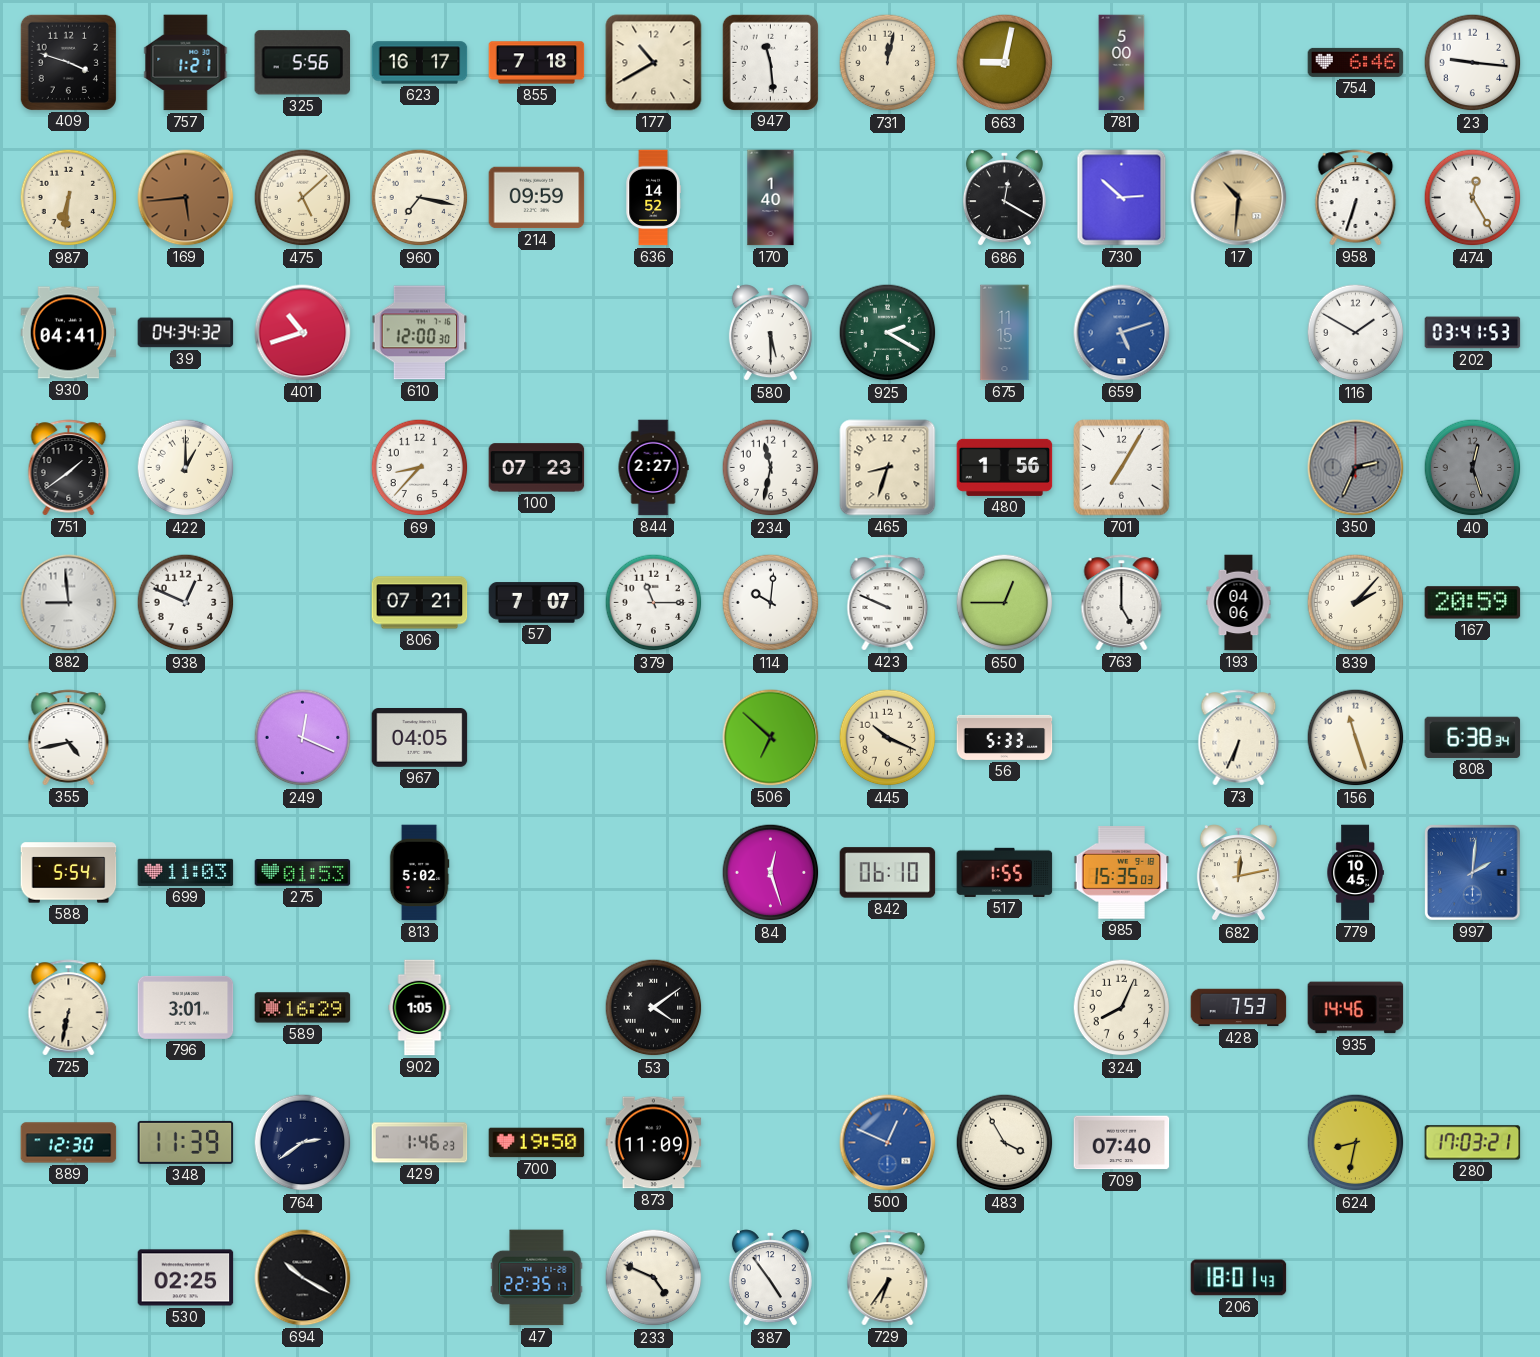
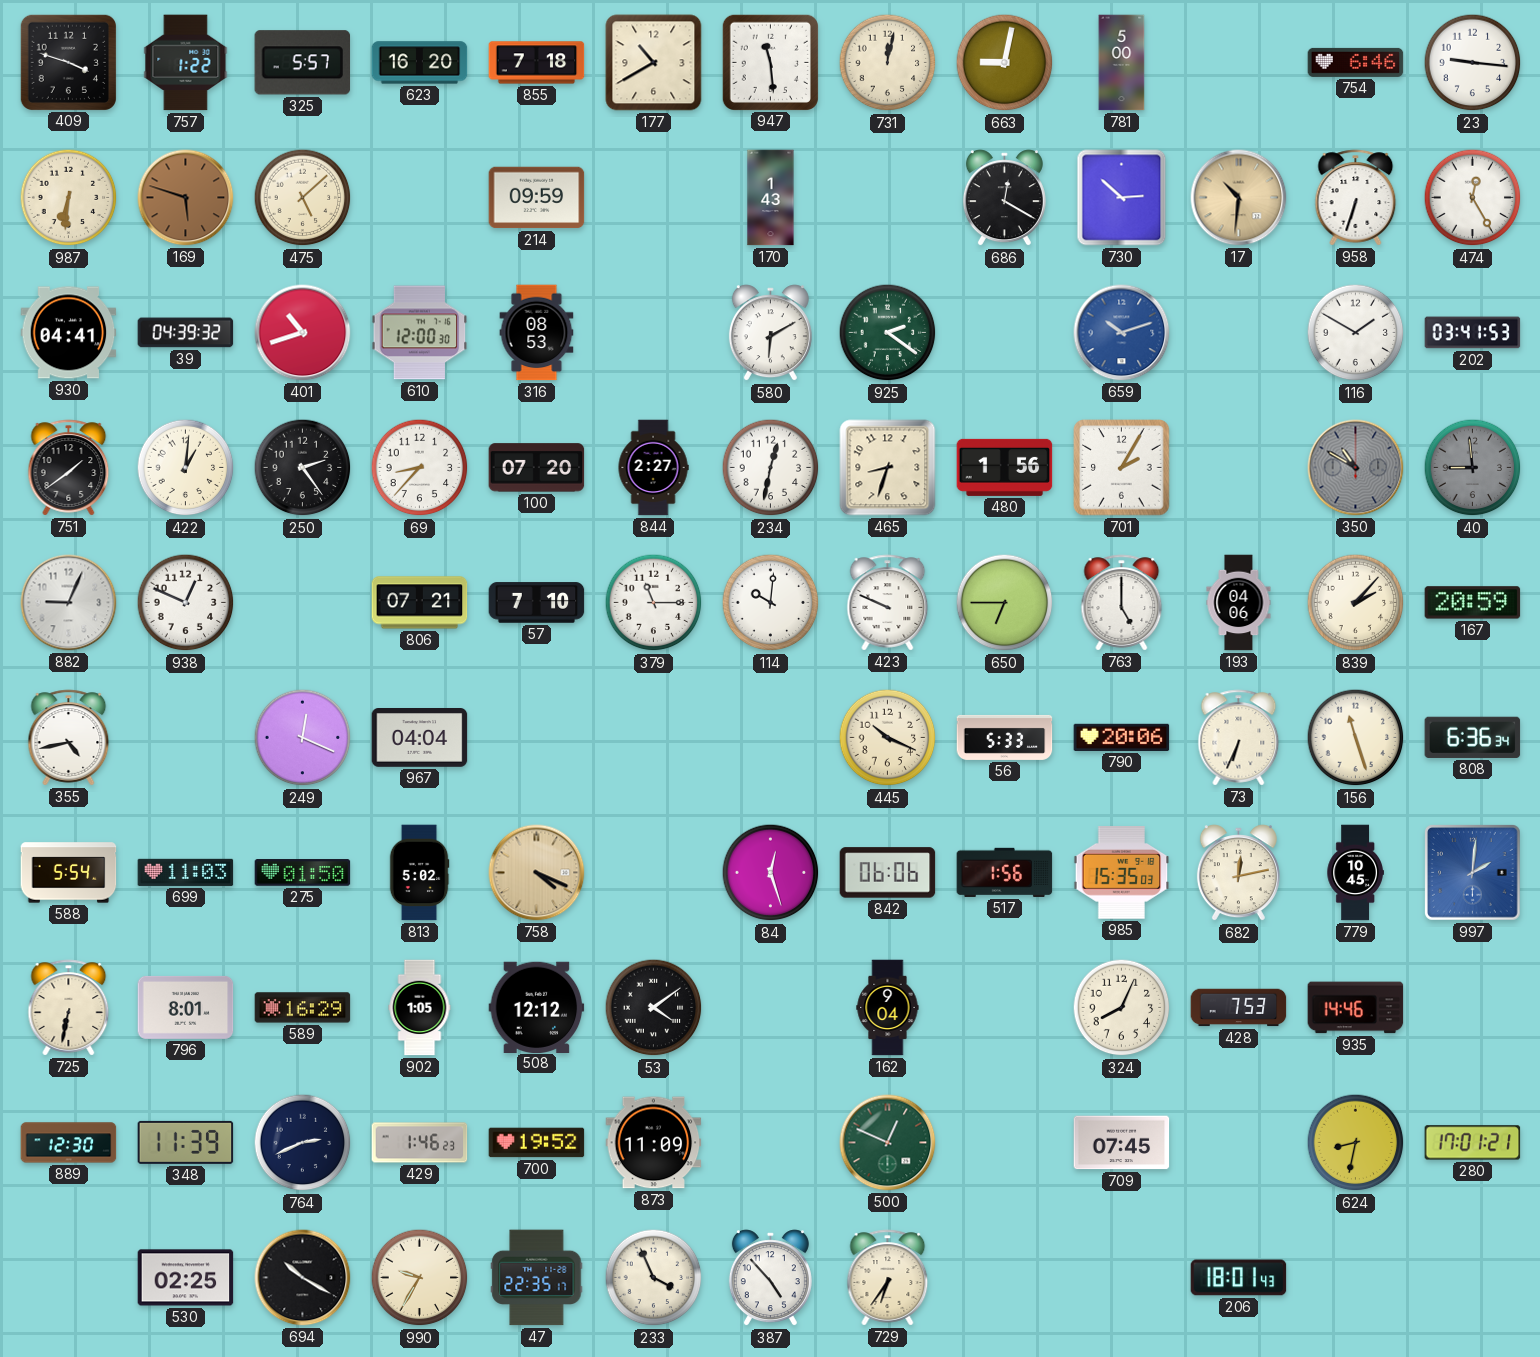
757: 1:21 -> 1:22
325: 5:56 -> 5:57
623: 16:17 -> 16:20
169: 5:44 -> 5:48
960: 7:17 -> none
636: 14:52 -> none
170: 1:40 -> 1:43
39: 04:34 -> 04:39
316: none -> 08:53
580: 5:30 -> 6:10
925: 2:20 -> 2:21
675: 11:15 -> none
659: 5:12 -> 10:12
422: 1:00 -> 1:01
250: none -> 2:24
100: 07:23 -> 07:20
234: 11:32 -> 12:32
701: 7:05 -> 2:05
350: 2:34 -> 10:50
40: 12:27 -> 8:59
882: 8:59 -> 9:04
57: 7:07 -> 7:10
650: 12:45 -> 6:45
967: 04:05 -> 04:04
506: 6:52 -> none
790: none -> 20:06
808: 6:38 -> 6:36
275: 01:53 -> 01:50
758: none -> 4:19
842: 06:10 -> 06:06
517: 1:55 -> 1:56
796: 3:01 -> 8:01
508: none -> 12:12
162: none -> 9:04
764: 2:39 -> 2:41
700: 19:50 -> 19:52
500 dial: blue -> green
483: 3:55 -> none
709: 07:40 -> 07:45
280: 17:03 -> 17:01
990: none -> 9:35
233: 4:49 -> 3:56
387: 4:54 -> 4:53
